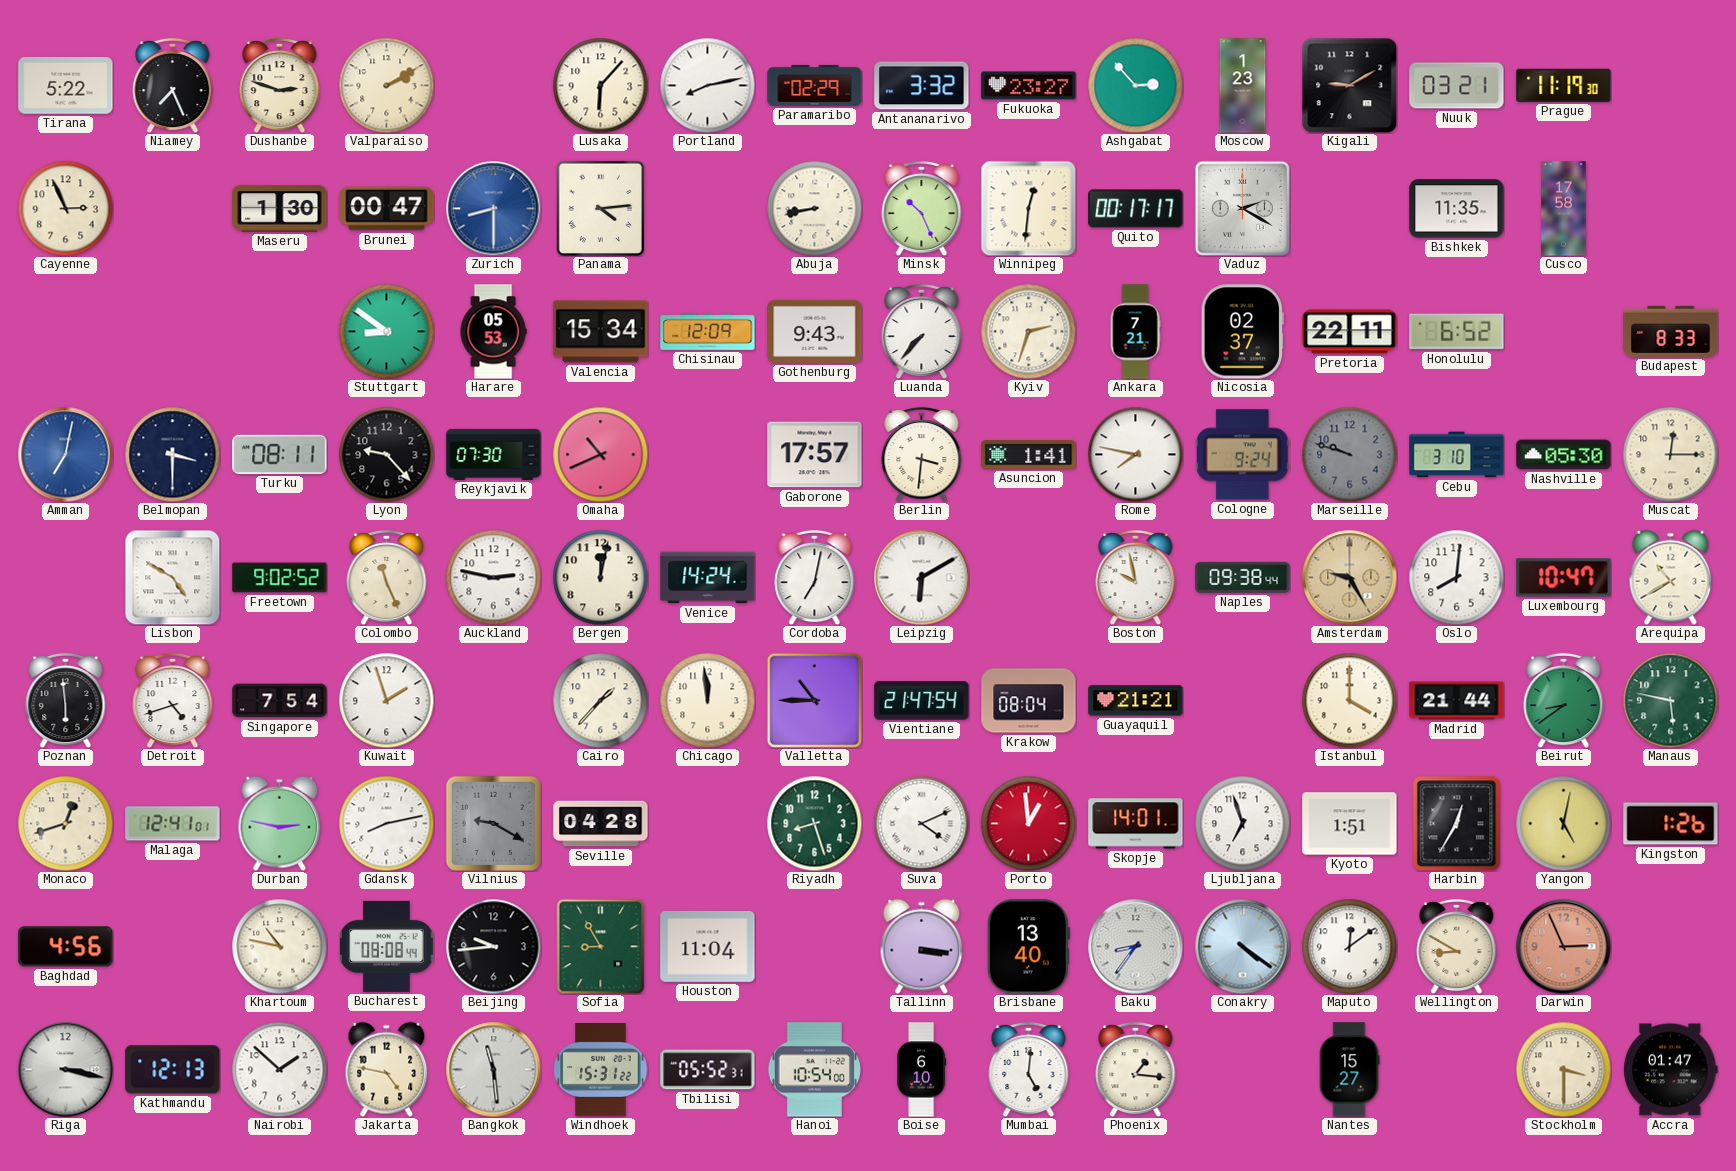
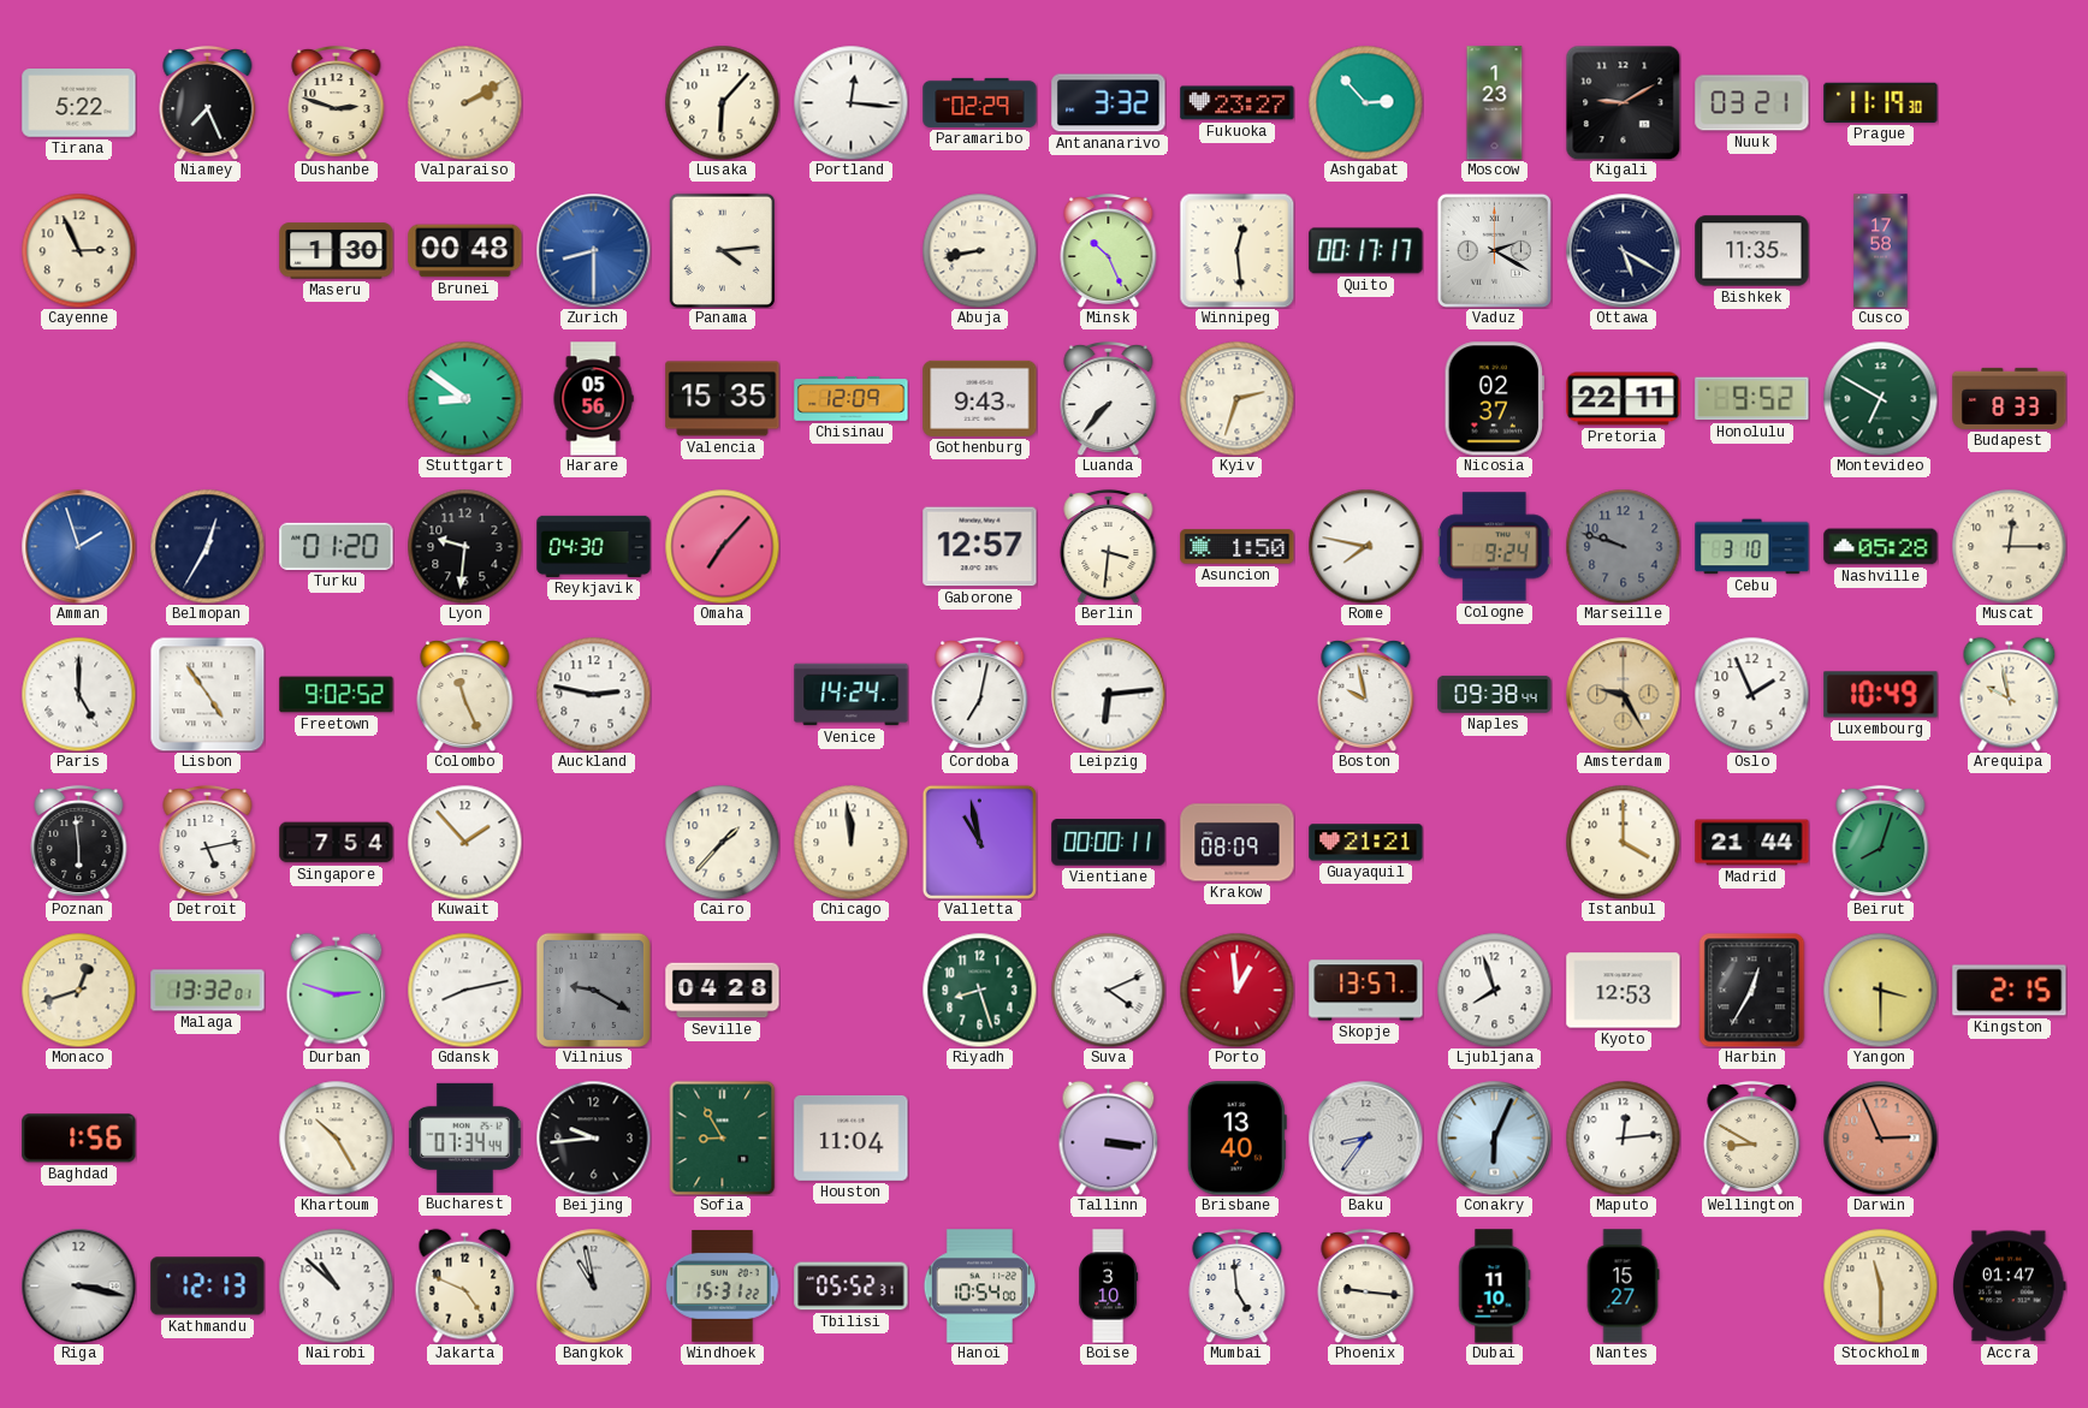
Portland: 8:13 -> 12:16
Brunei: 00:47 -> 00:48
Winnipeg: 12:31 -> 12:29
Ottawa: none -> 5:20
Harare: 05:53 -> 05:56
Valencia: 15:34 -> 15:35
Ankara: 7:21 -> none
Honolulu: 6:52 -> 9:52
Montevideo: none -> 6:50
Amman: 7:02 -> 1:57
Belmopan: 3:30 -> 12:35
Turku: 08:11 -> 01:20
Lyon: 9:23 -> 9:31
Reykjavik: 07:30 -> 04:30
Omaha: 10:41 -> 7:07
Gaborone: 17:57 -> 12:57
Asuncion: 1:41 -> 1:50
Nashville: 05:30 -> 05:28
Paris: none -> 5:00
Lisbon: 4:50 -> 4:54
Bergen: 12:02 -> none
Leipzig: 6:10 -> 6:14
Oslo: 8:01 -> 1:56
Luxembourg: 10:47 -> 10:49
Arequipa: 10:40 -> 9:58
Detroit: 4:42 -> 5:13
Kuwait: 1:57 -> 1:53
Valletta: 10:45 -> 10:58
Vientiane: 21:47 -> 00:00
Krakow: 08:04 -> 08:09
Beirut: 8:39 -> 8:03
Manaus: 5:47 -> none
Malaga: 12:41 -> 13:32
Durban: 2:47 -> 2:48
Skopje: 14:01 -> 13:57
Ljubljana: 6:57 -> 7:57
Kyoto: 1:51 -> 12:53
Yangon: 5:02 -> 3:30
Kingston: 1:26 -> 2:15
Baghdad: 4:56 -> 1:56
Khartoum: 10:47 -> 10:25
Bucharest: 08:08 -> 07:34
Conakry: 4:21 -> 6:04
Maputo: 12:09 -> 12:14
Nairobi: 1:52 -> 10:52
Jakarta: 4:47 -> 4:49
Bangkok: 11:29 -> 10:58
Boise: 6:10 -> 3:10
Mumbai: 5:01 -> 4:59
Phoenix: 1:16 -> 9:16
Dubai: none -> 11:10
Stockholm: 3:30 -> 11:30
